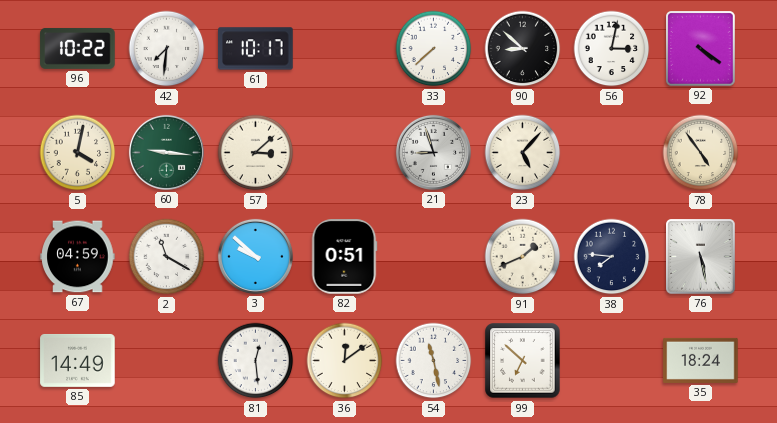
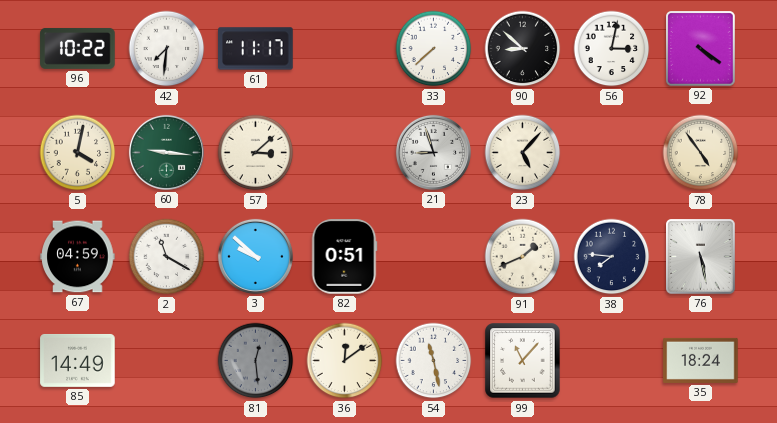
61: 10:17 -> 11:17
81 dial: white -> grey
99: 6:52 -> 11:07
